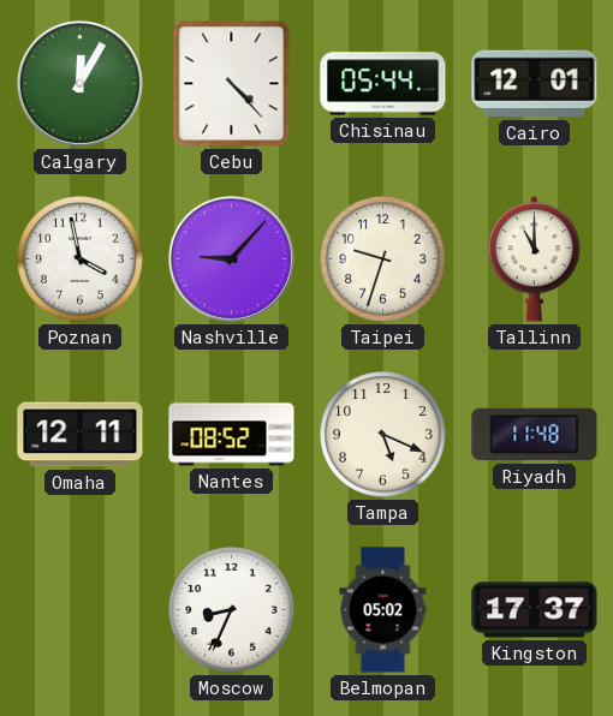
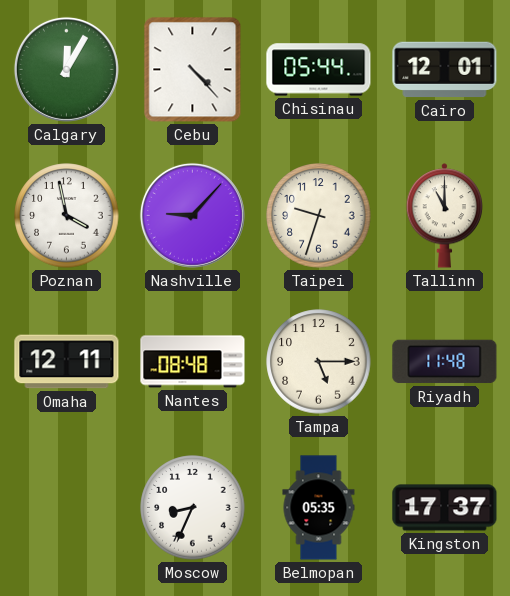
Nantes: 08:52 -> 08:48
Tampa: 5:19 -> 5:15
Belmopan: 05:02 -> 05:35
